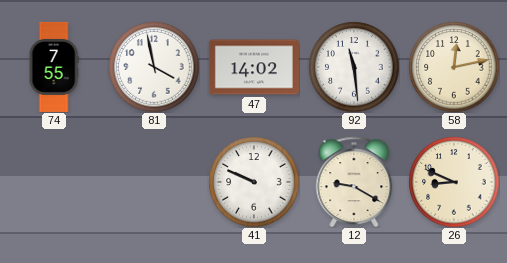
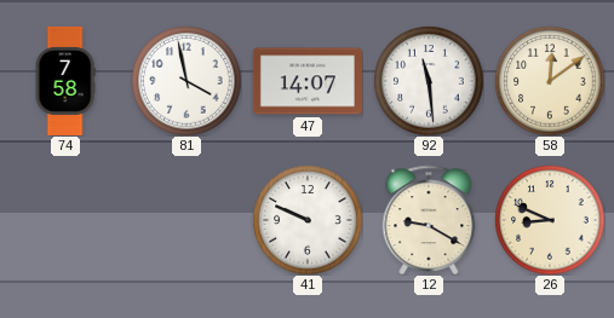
74: 7:55 -> 7:58
47: 14:02 -> 14:07
58: 12:13 -> 12:09
